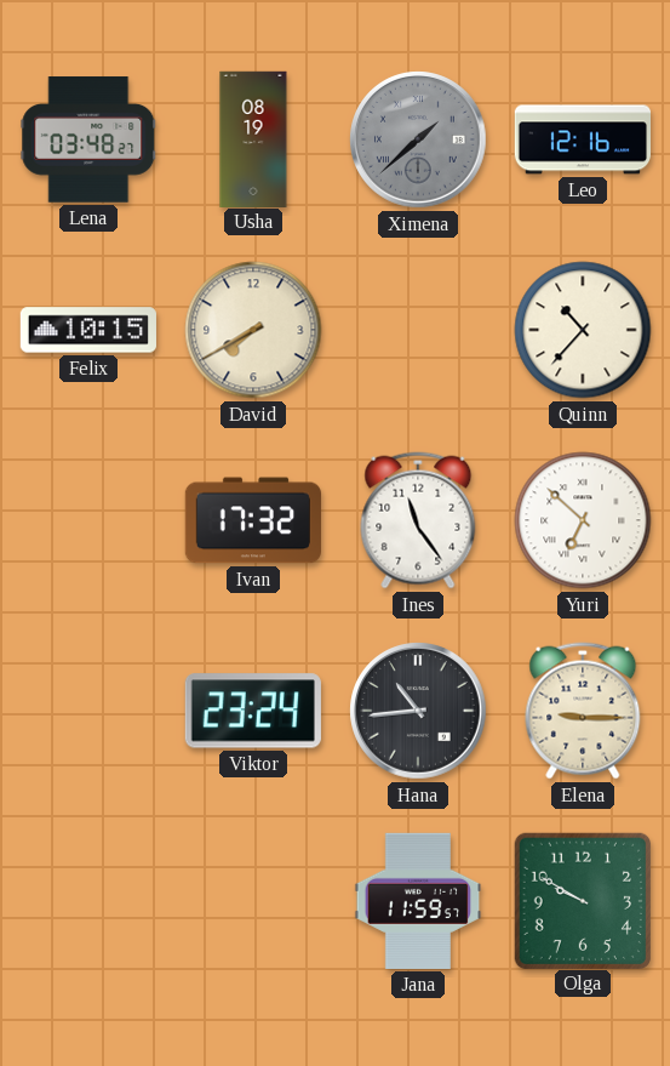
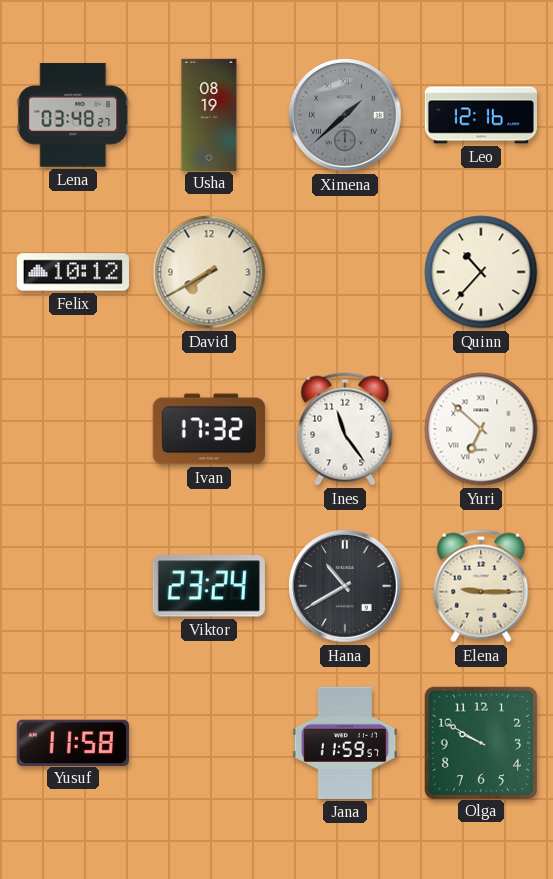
Felix: 10:15 -> 10:12
Hana: 10:44 -> 10:40
Yusuf: none -> 11:58
